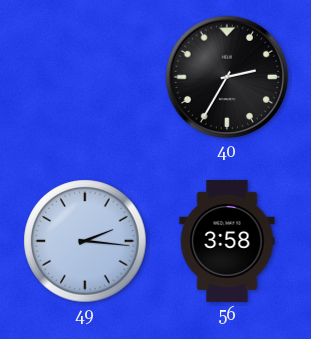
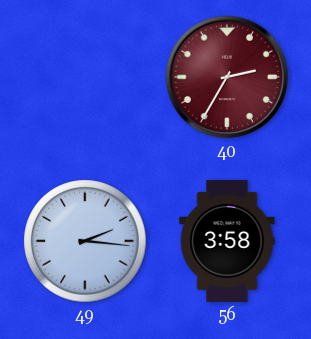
40 dial: black -> burgundy
